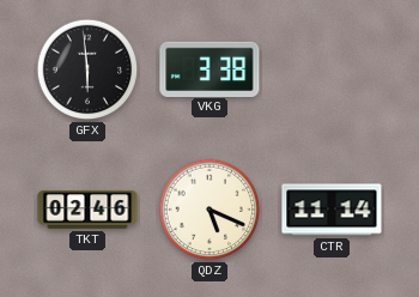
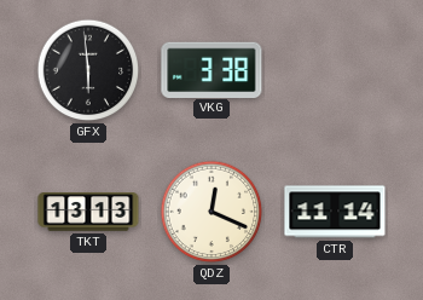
TKT: 02:46 -> 13:13
QDZ: 5:19 -> 12:19
